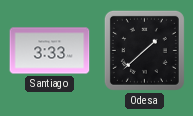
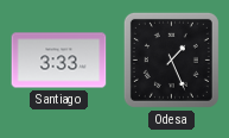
Odesa: 1:38 -> 1:26
